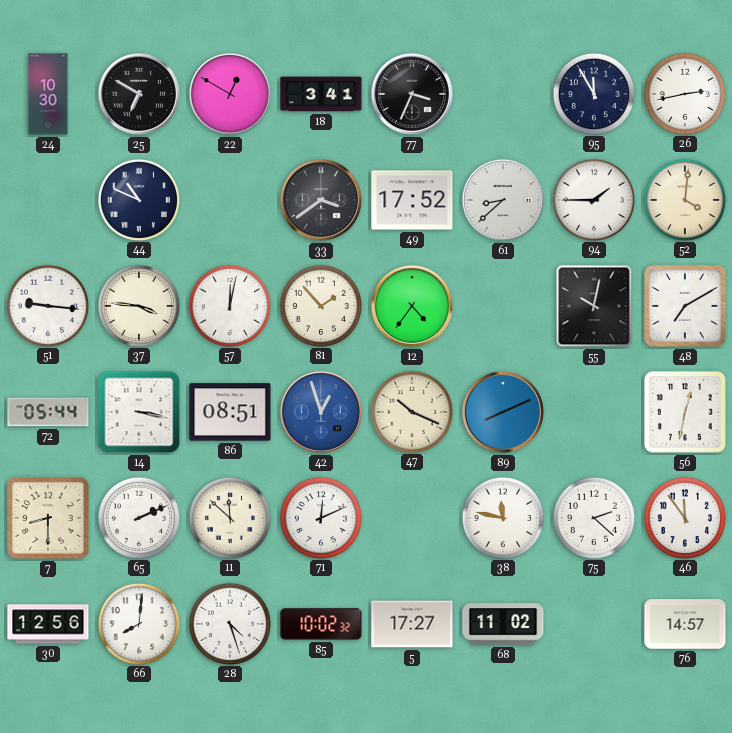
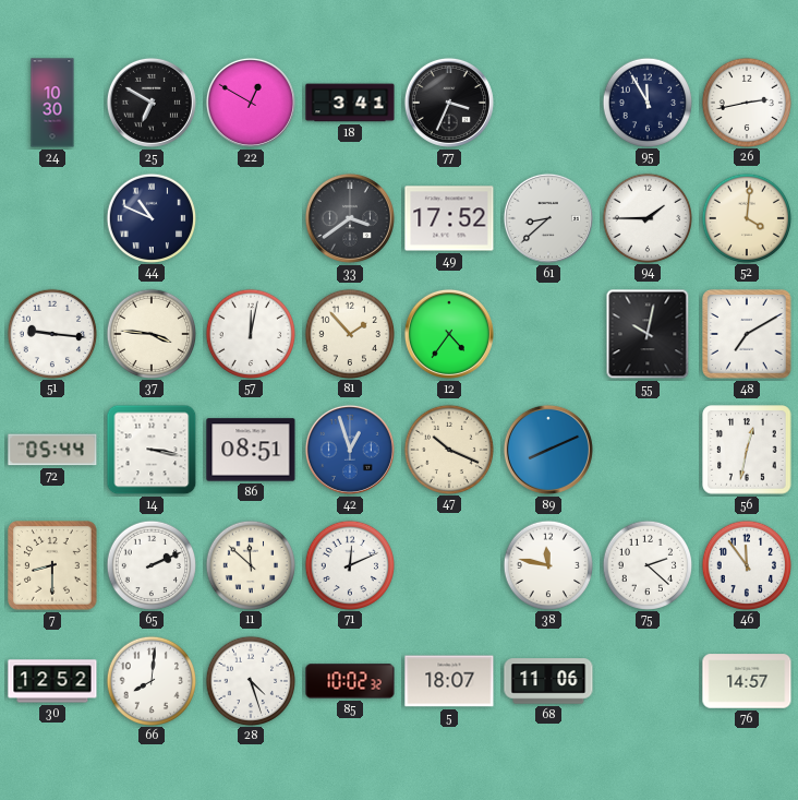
30: 12:56 -> 12:52
5: 17:27 -> 18:07
68: 11:02 -> 11:06
